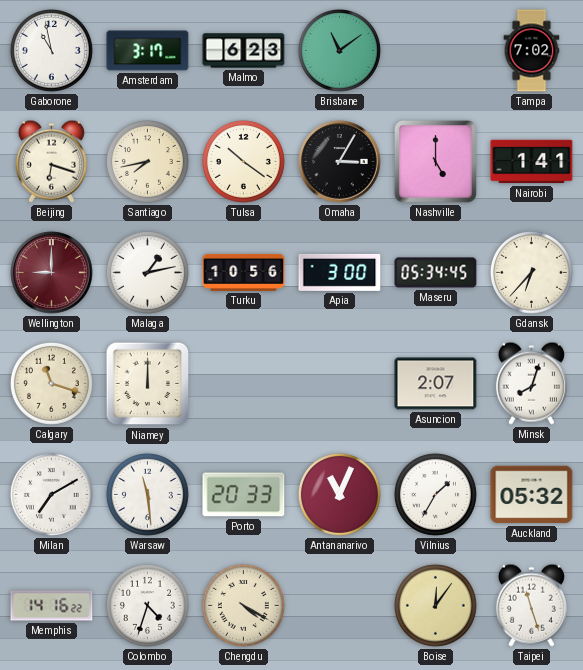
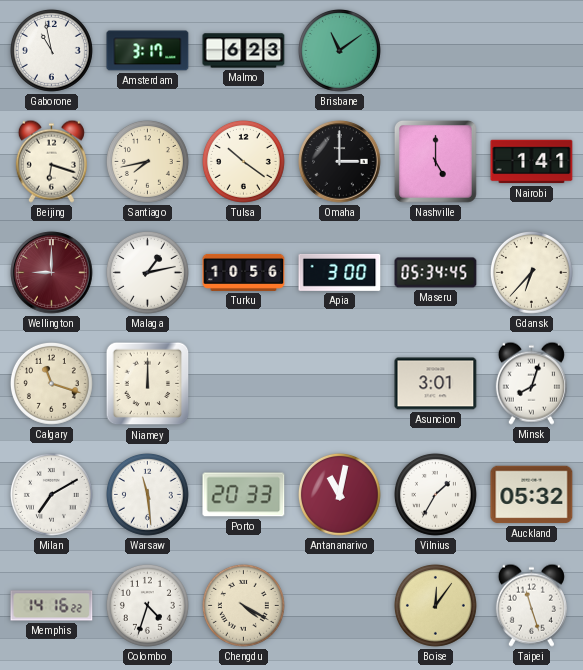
Tampa: 7:02 -> none
Omaha: 3:05 -> 3:00
Asuncion: 2:07 -> 3:01
Antananarivo: 11:04 -> 11:02
